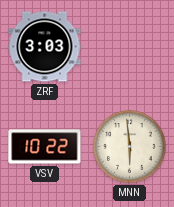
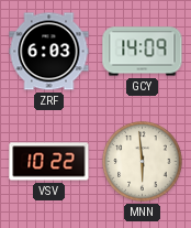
ZRF: 3:03 -> 6:03
GCY: none -> 14:09
